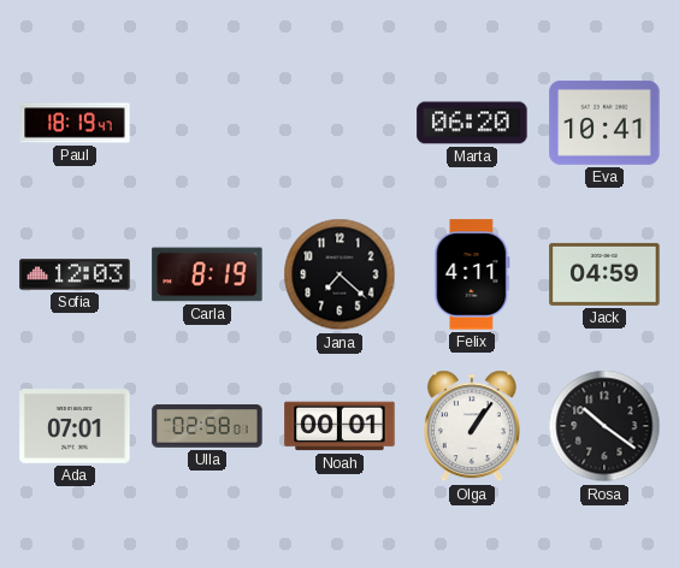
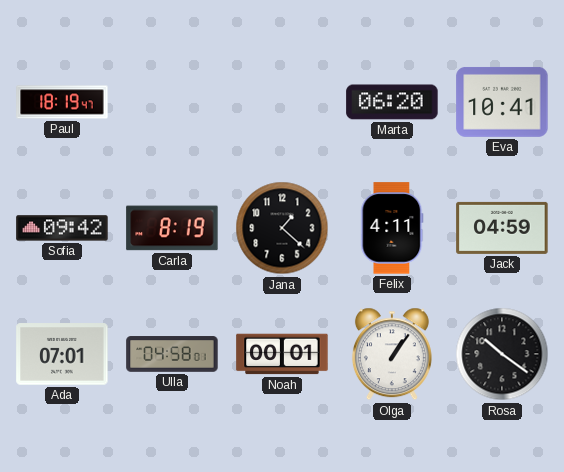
Sofia: 12:03 -> 09:42
Jana: 7:22 -> 1:22
Ulla: 02:58 -> 04:58
